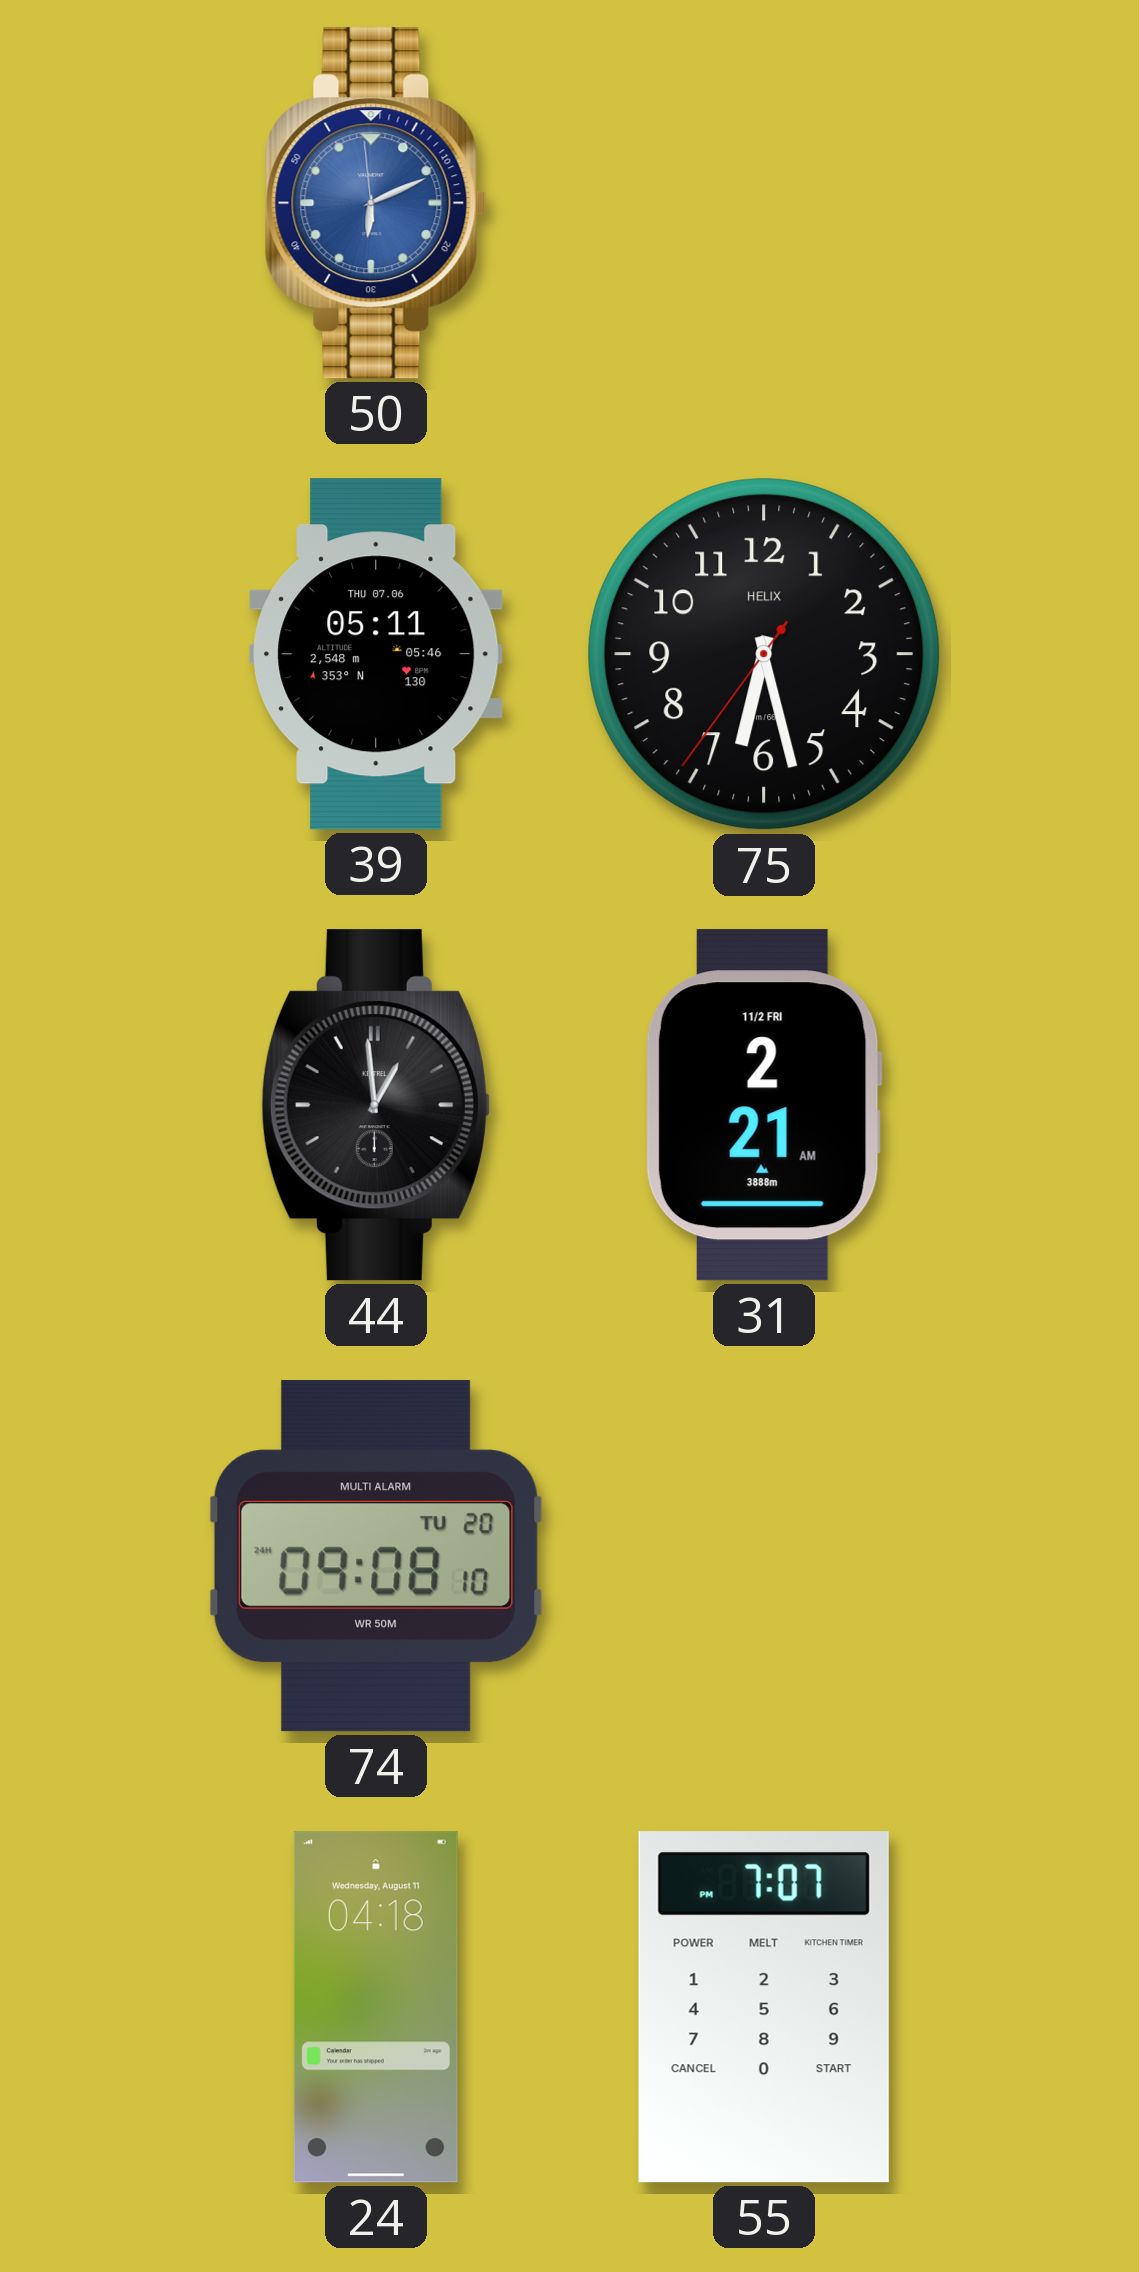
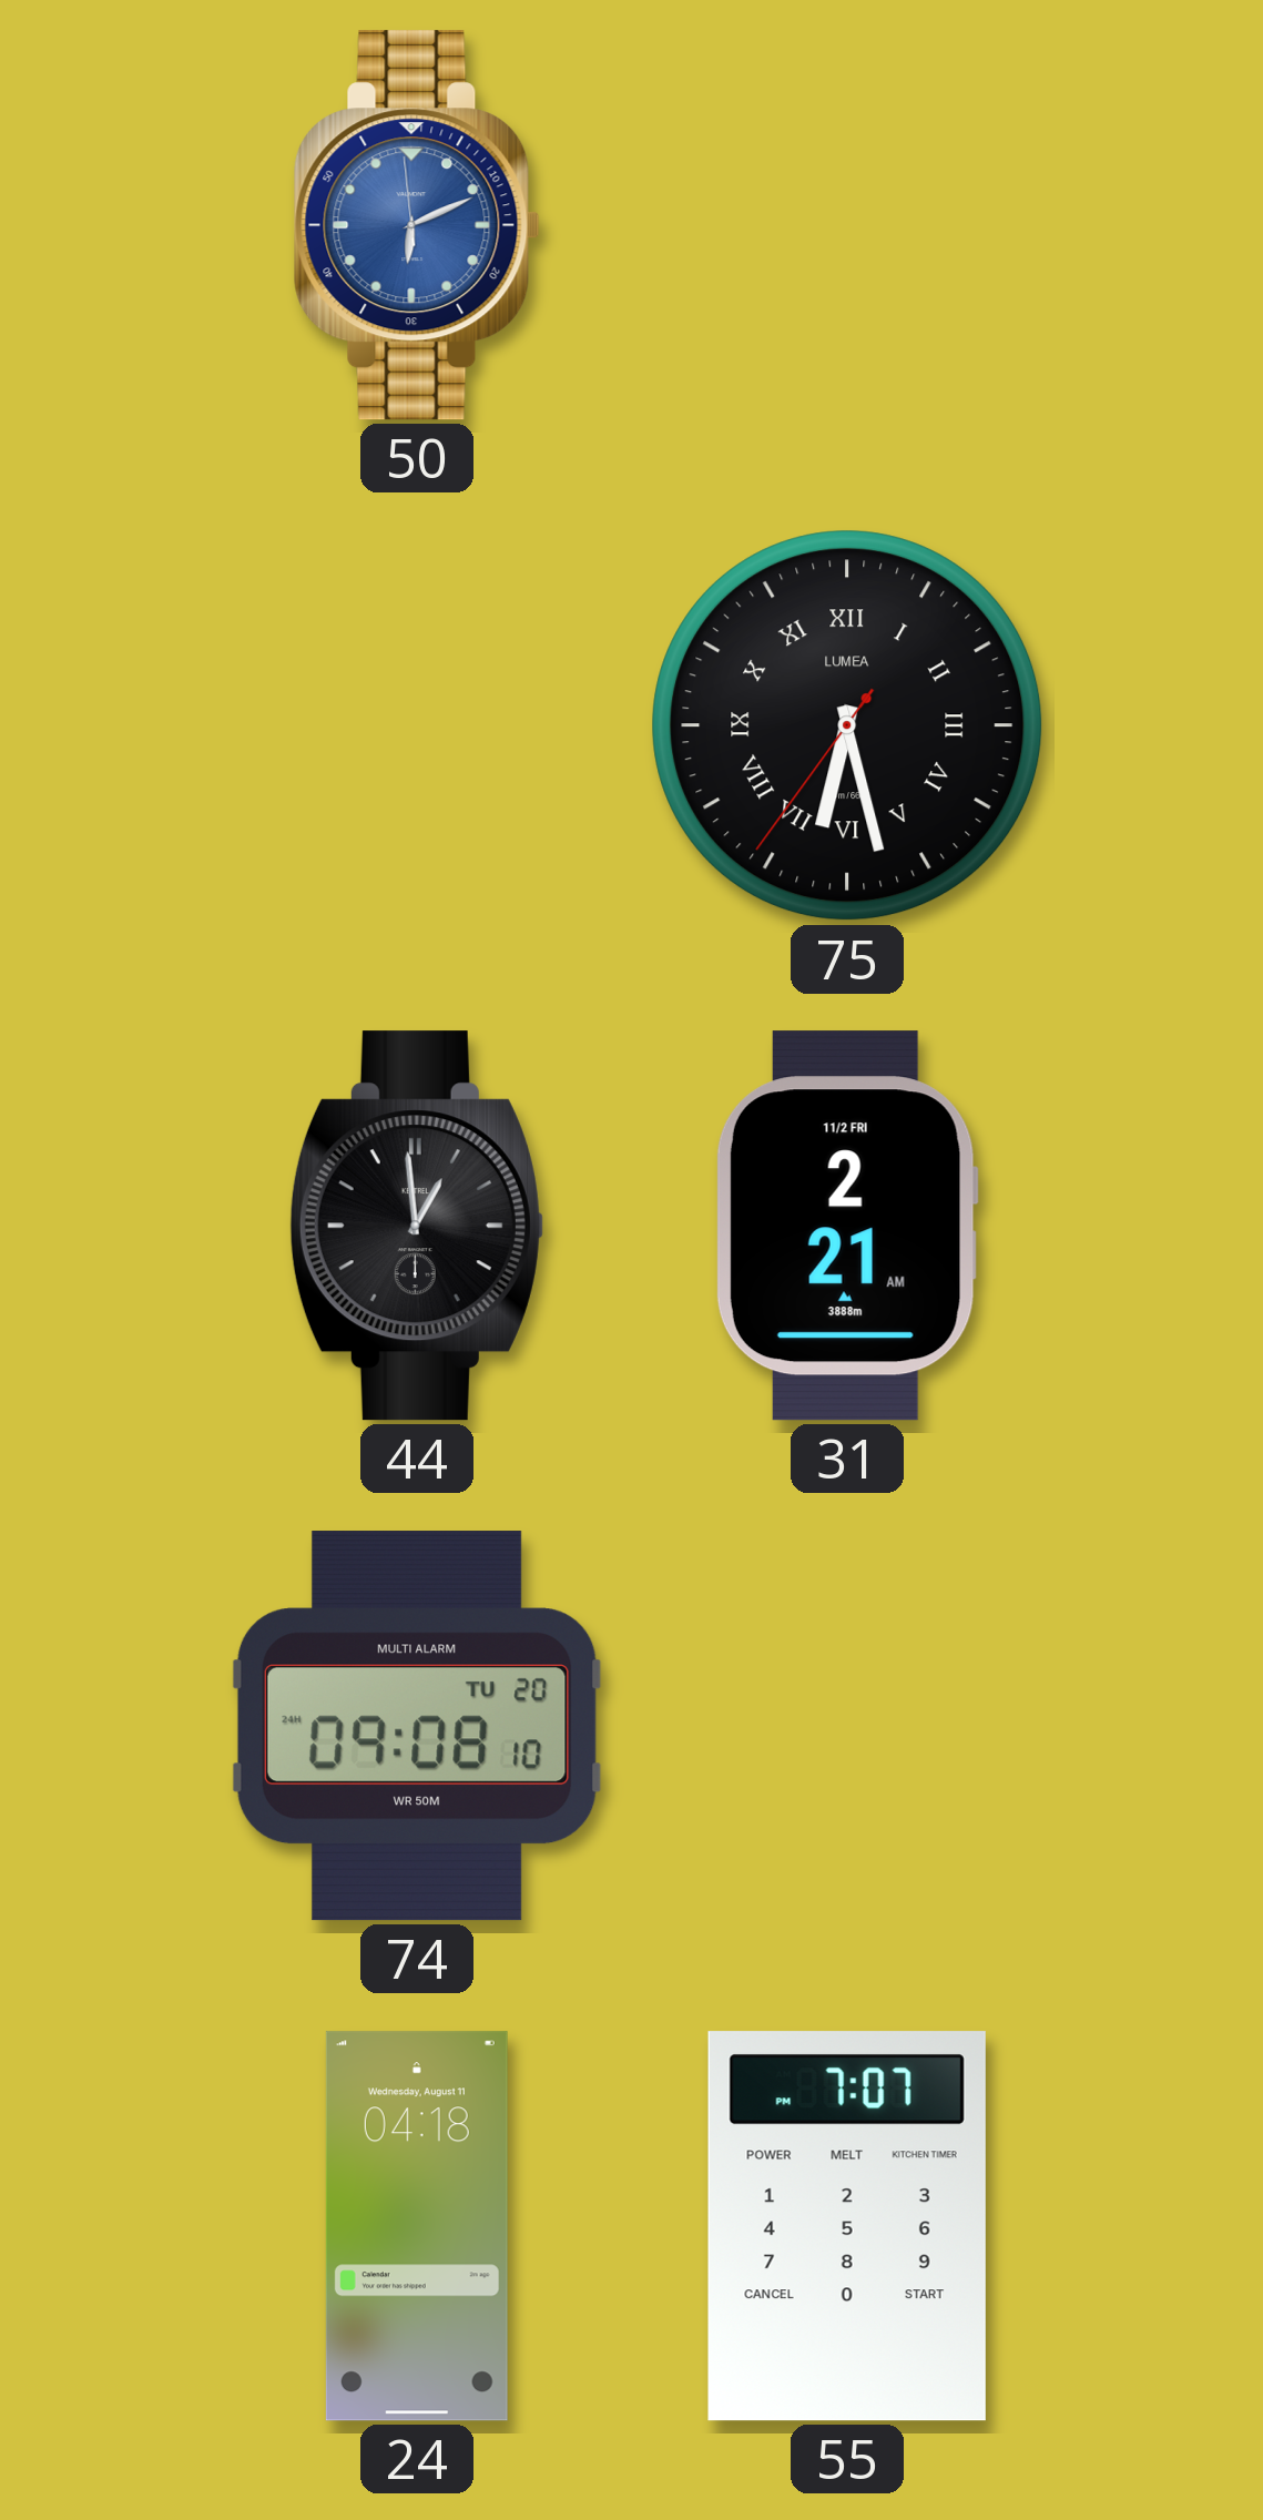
39: 05:11 -> none
75 numerals: Arabic -> Roman
75 brand: HELIX -> LUMEA
